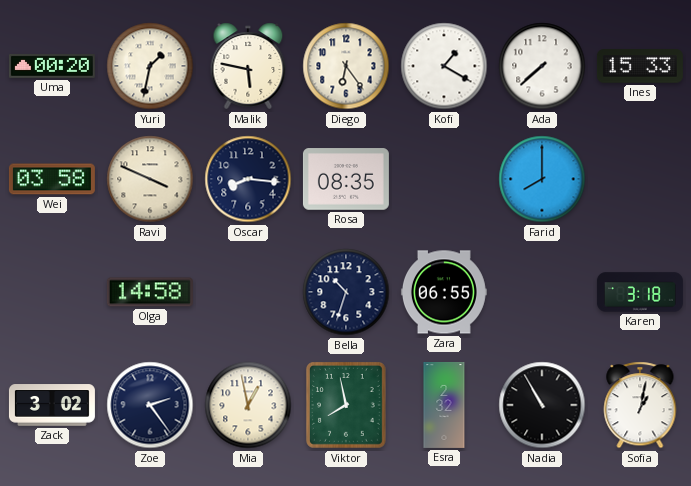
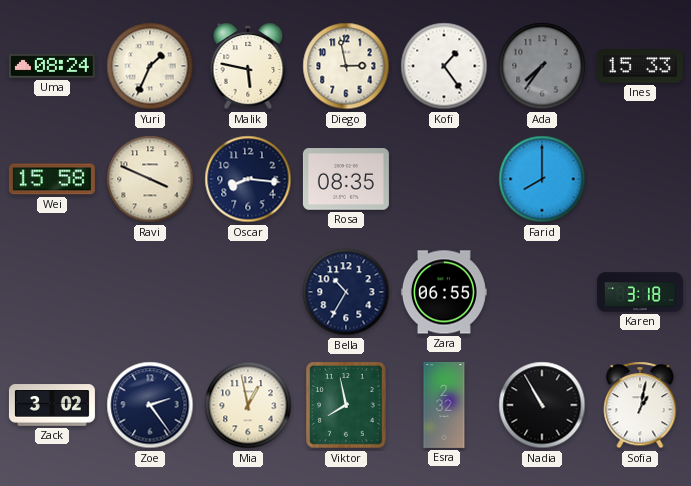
Uma: 00:20 -> 08:24
Yuri: 1:32 -> 1:34
Diego: 6:24 -> 2:58
Kofi: 1:20 -> 1:24
Ada: 7:38 -> 7:36
Ada dial: white -> grey
Wei: 03:58 -> 15:58
Olga: 14:58 -> none
Bella: 10:33 -> 10:35
